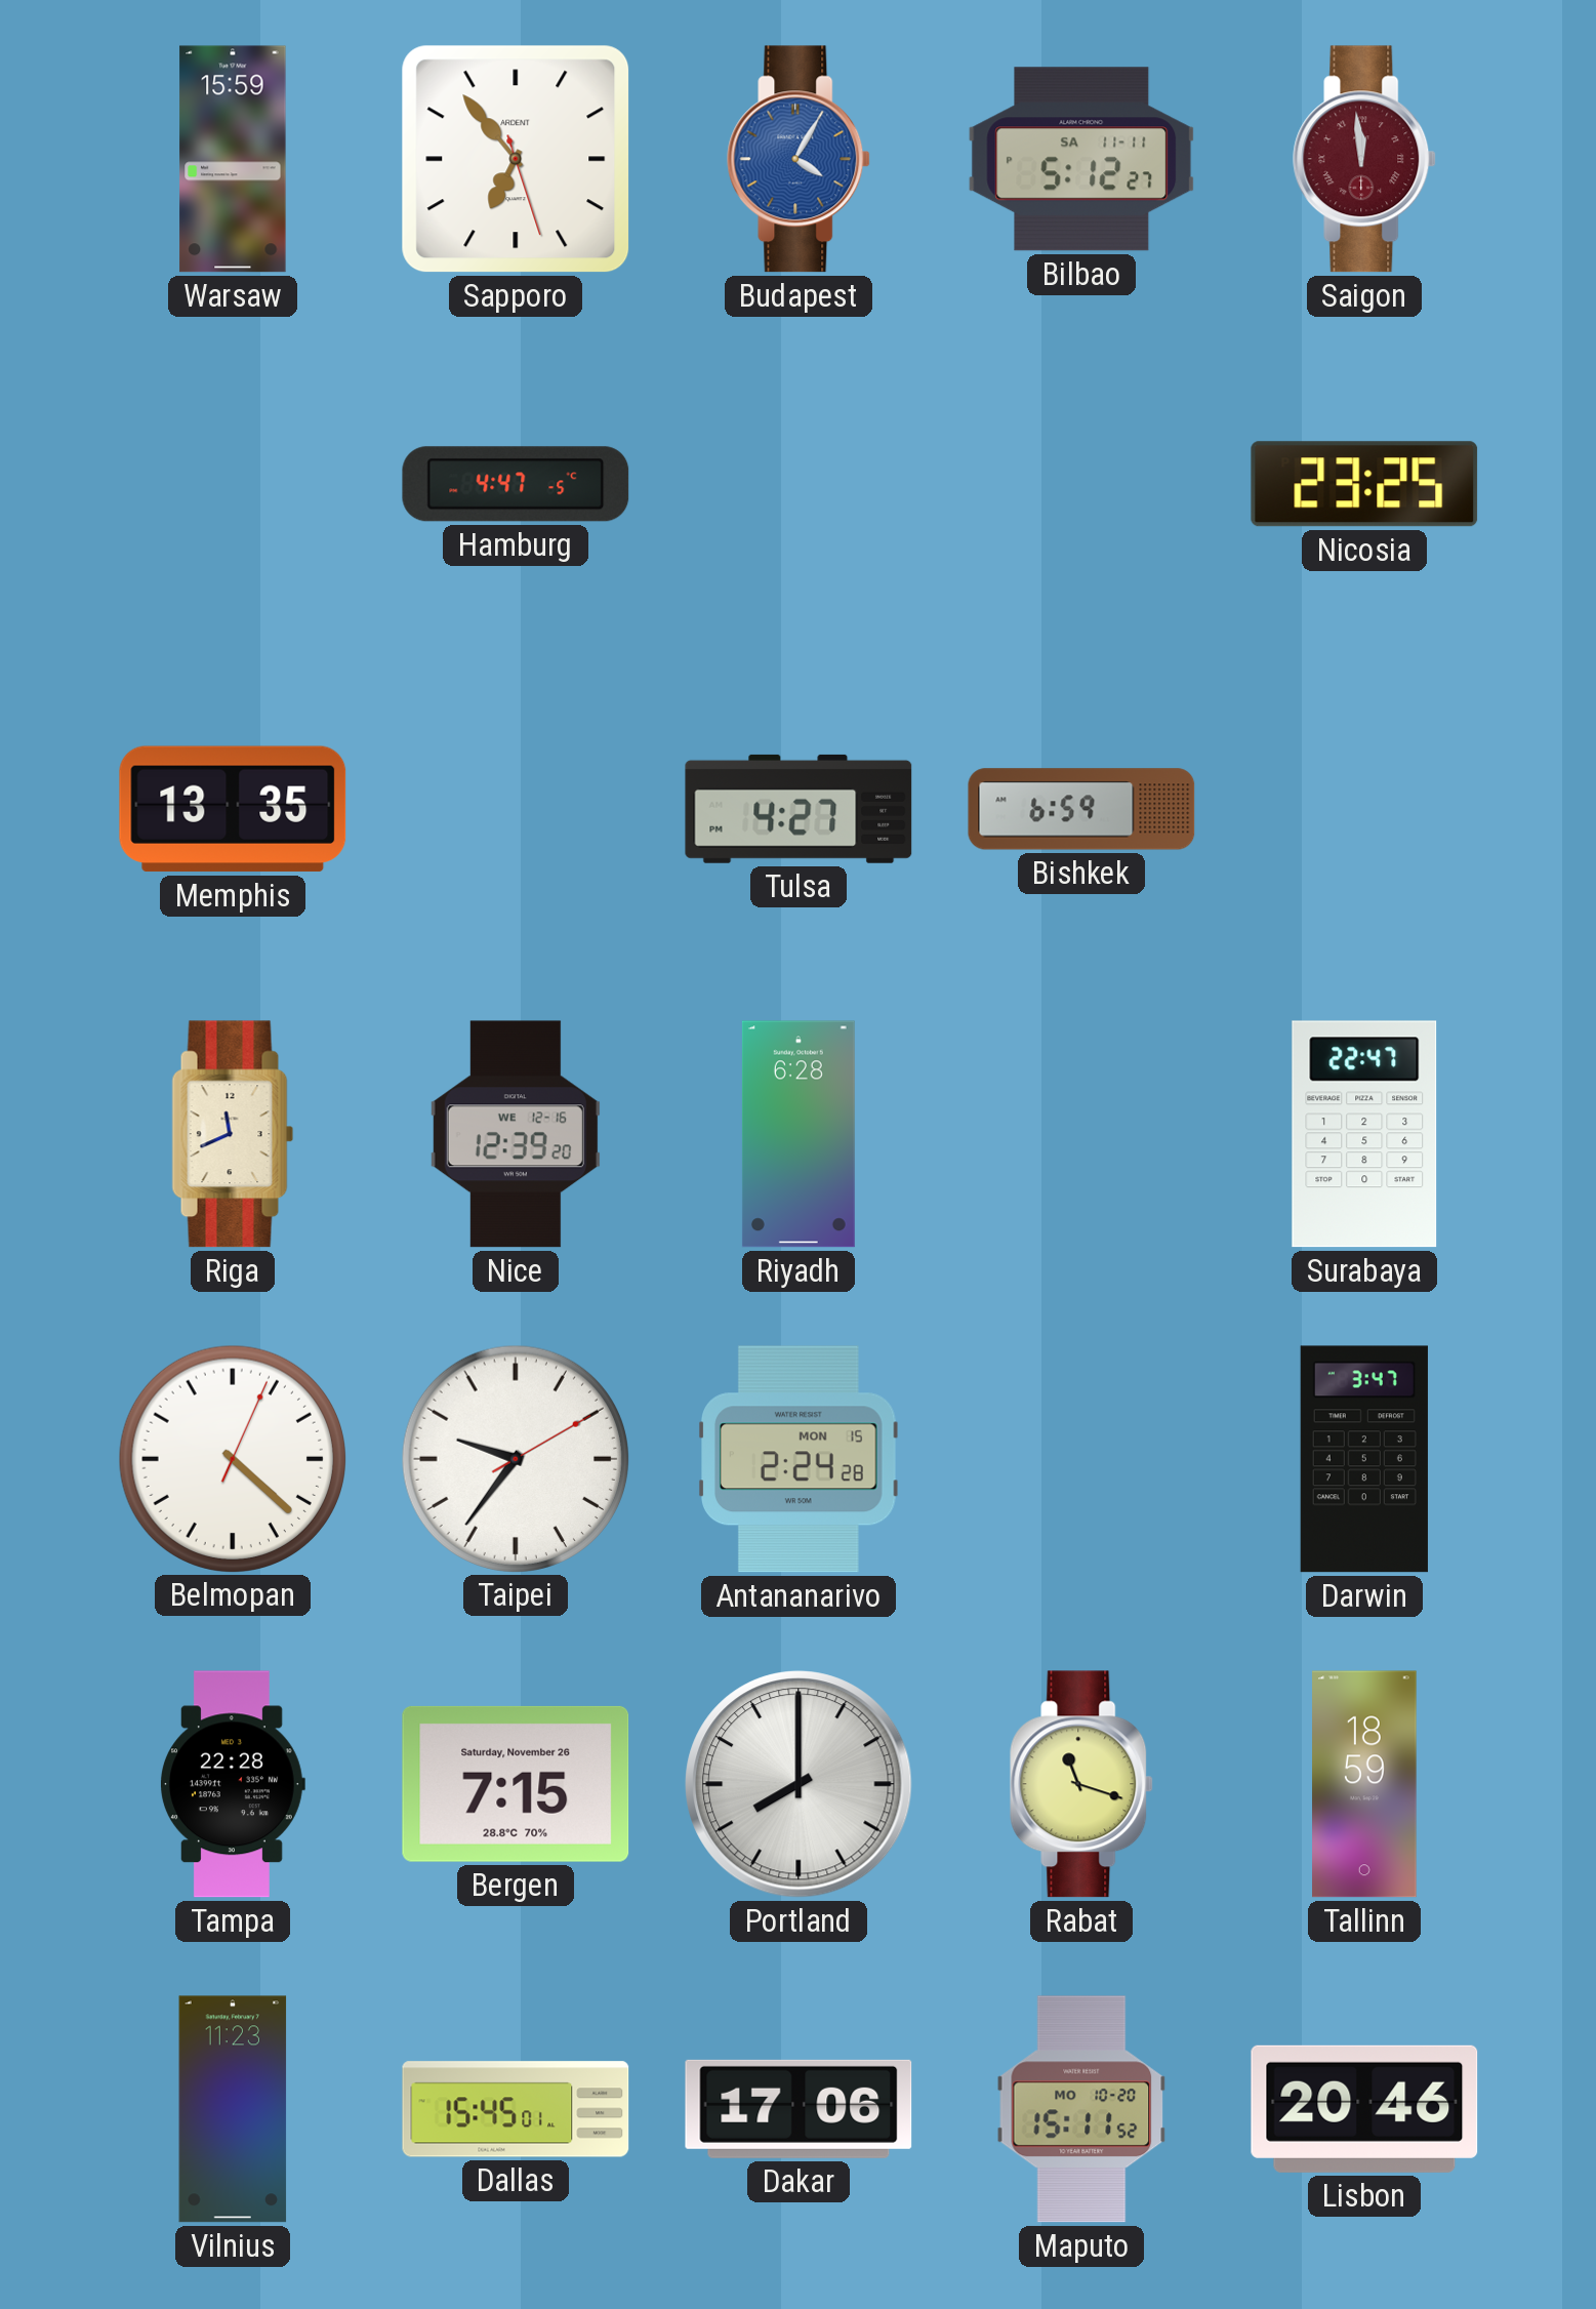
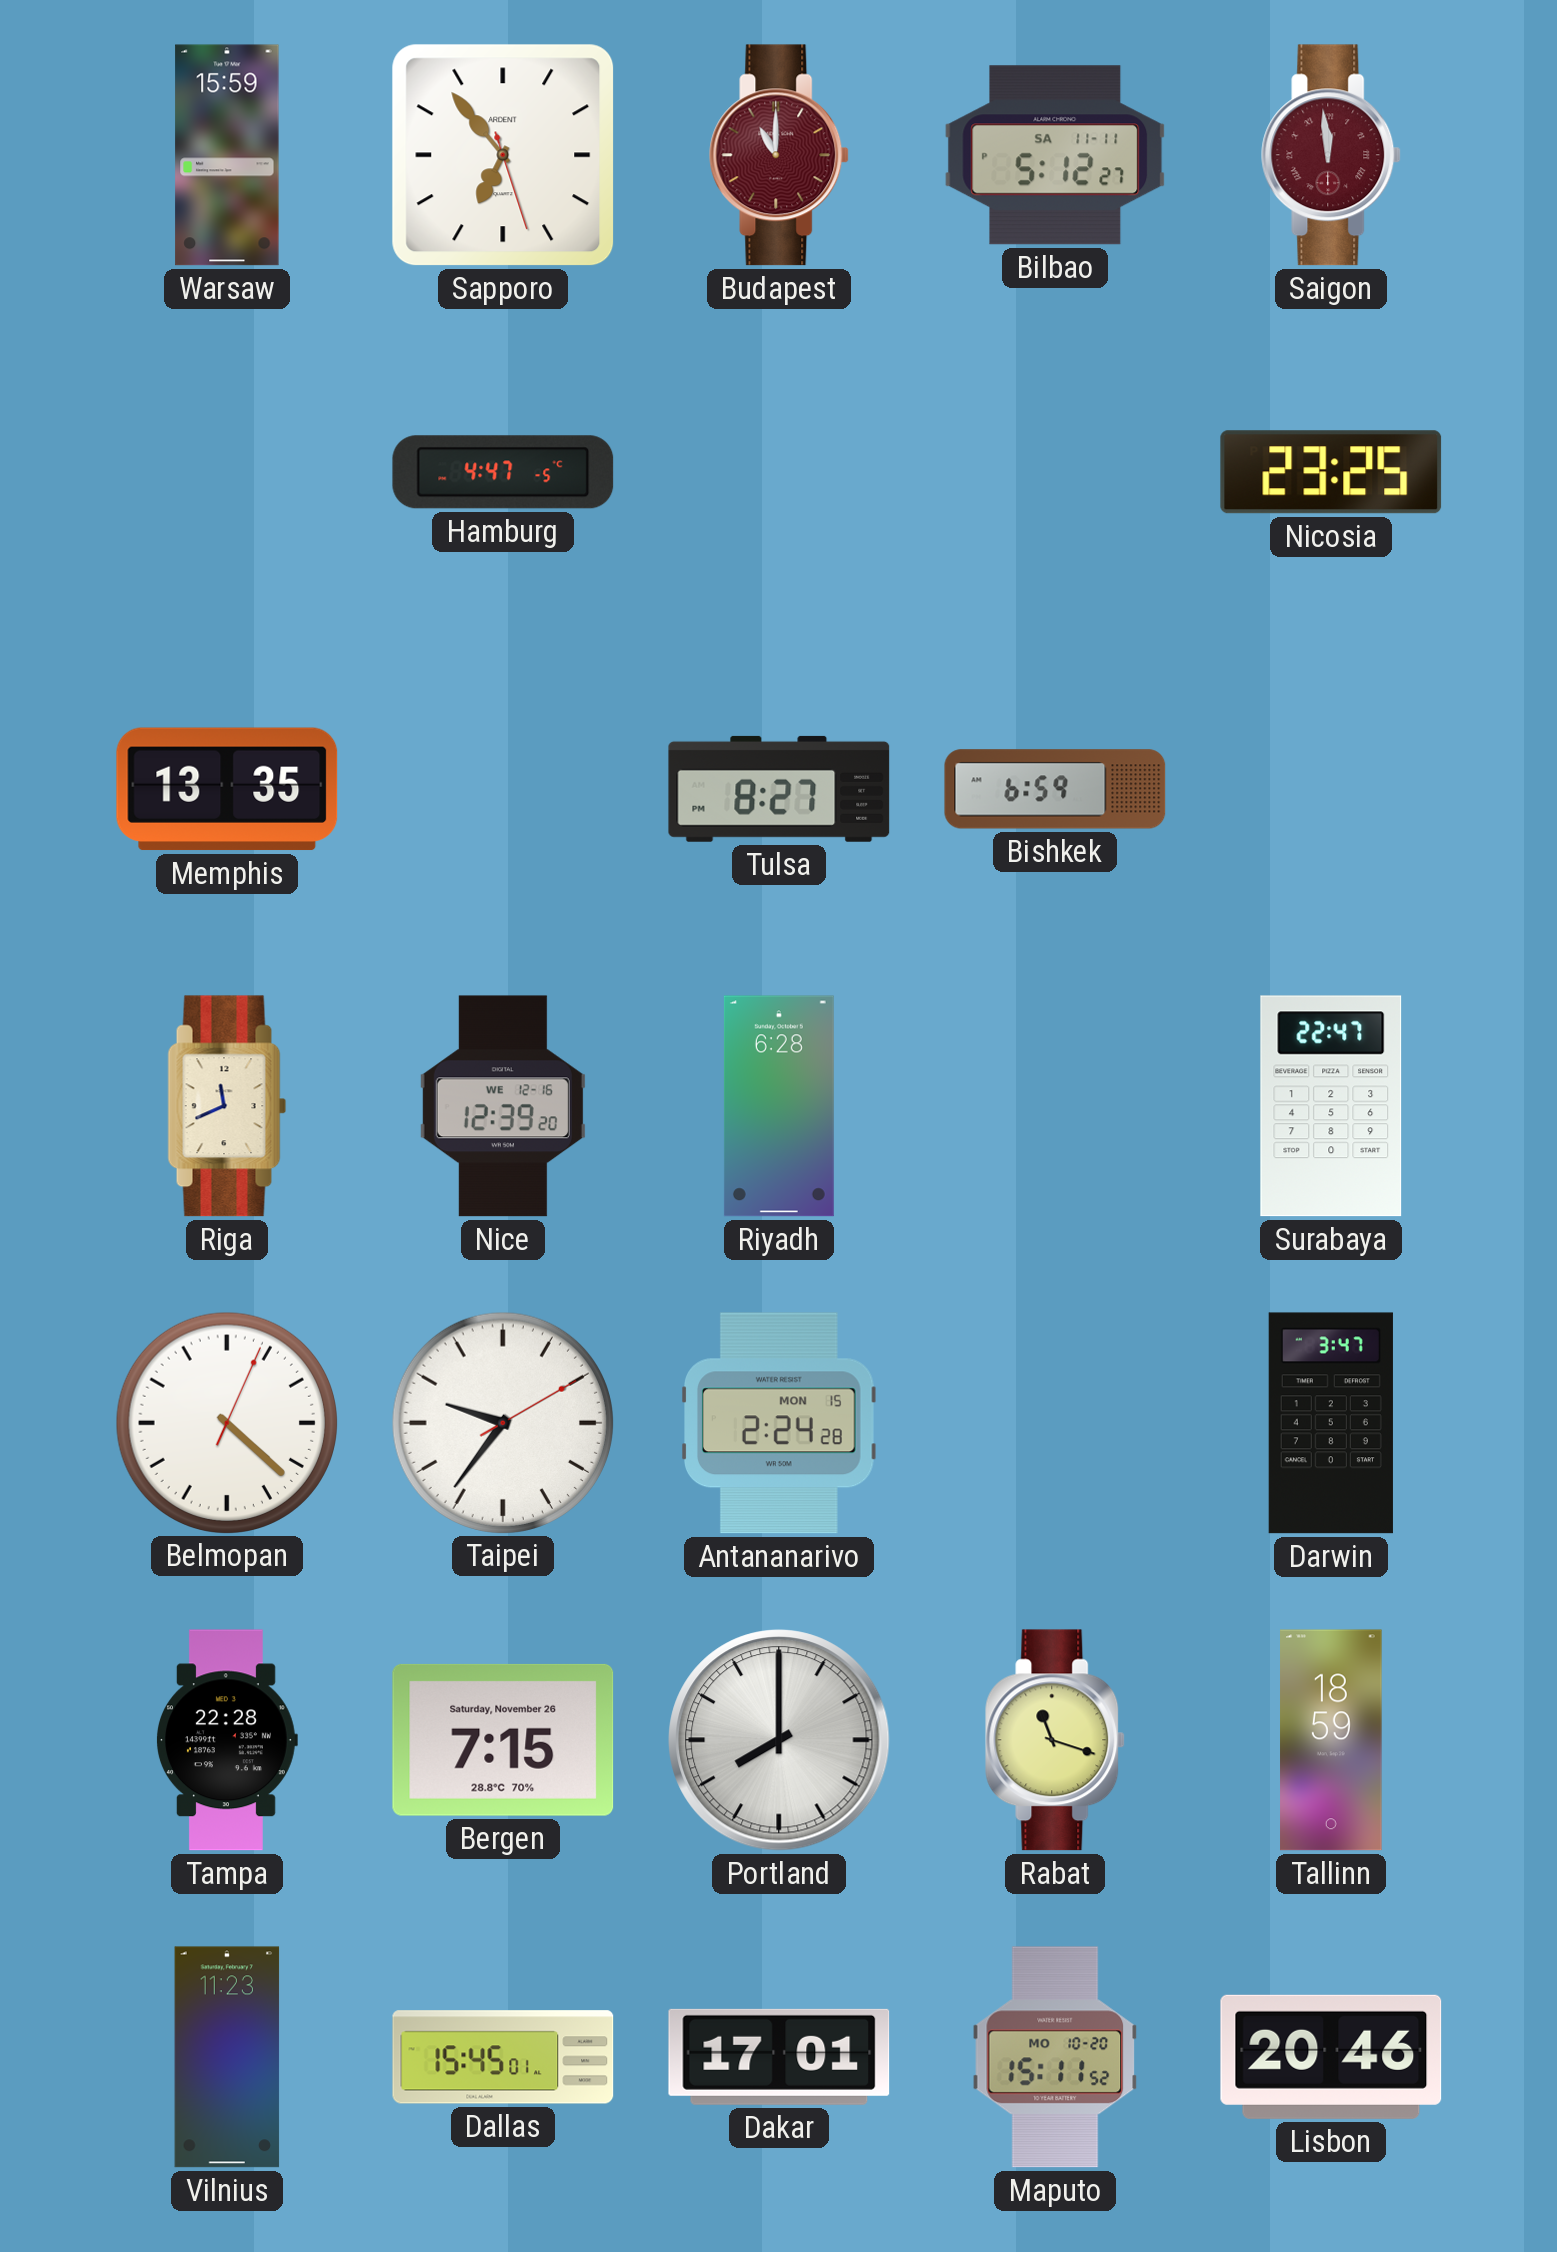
Budapest: 4:05 -> 11:00
Budapest dial: blue -> burgundy
Tulsa: 4:27 -> 8:27
Dakar: 17:06 -> 17:01
